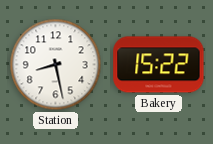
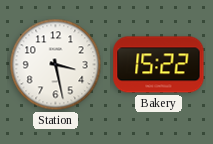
Station: 8:28 -> 3:28
